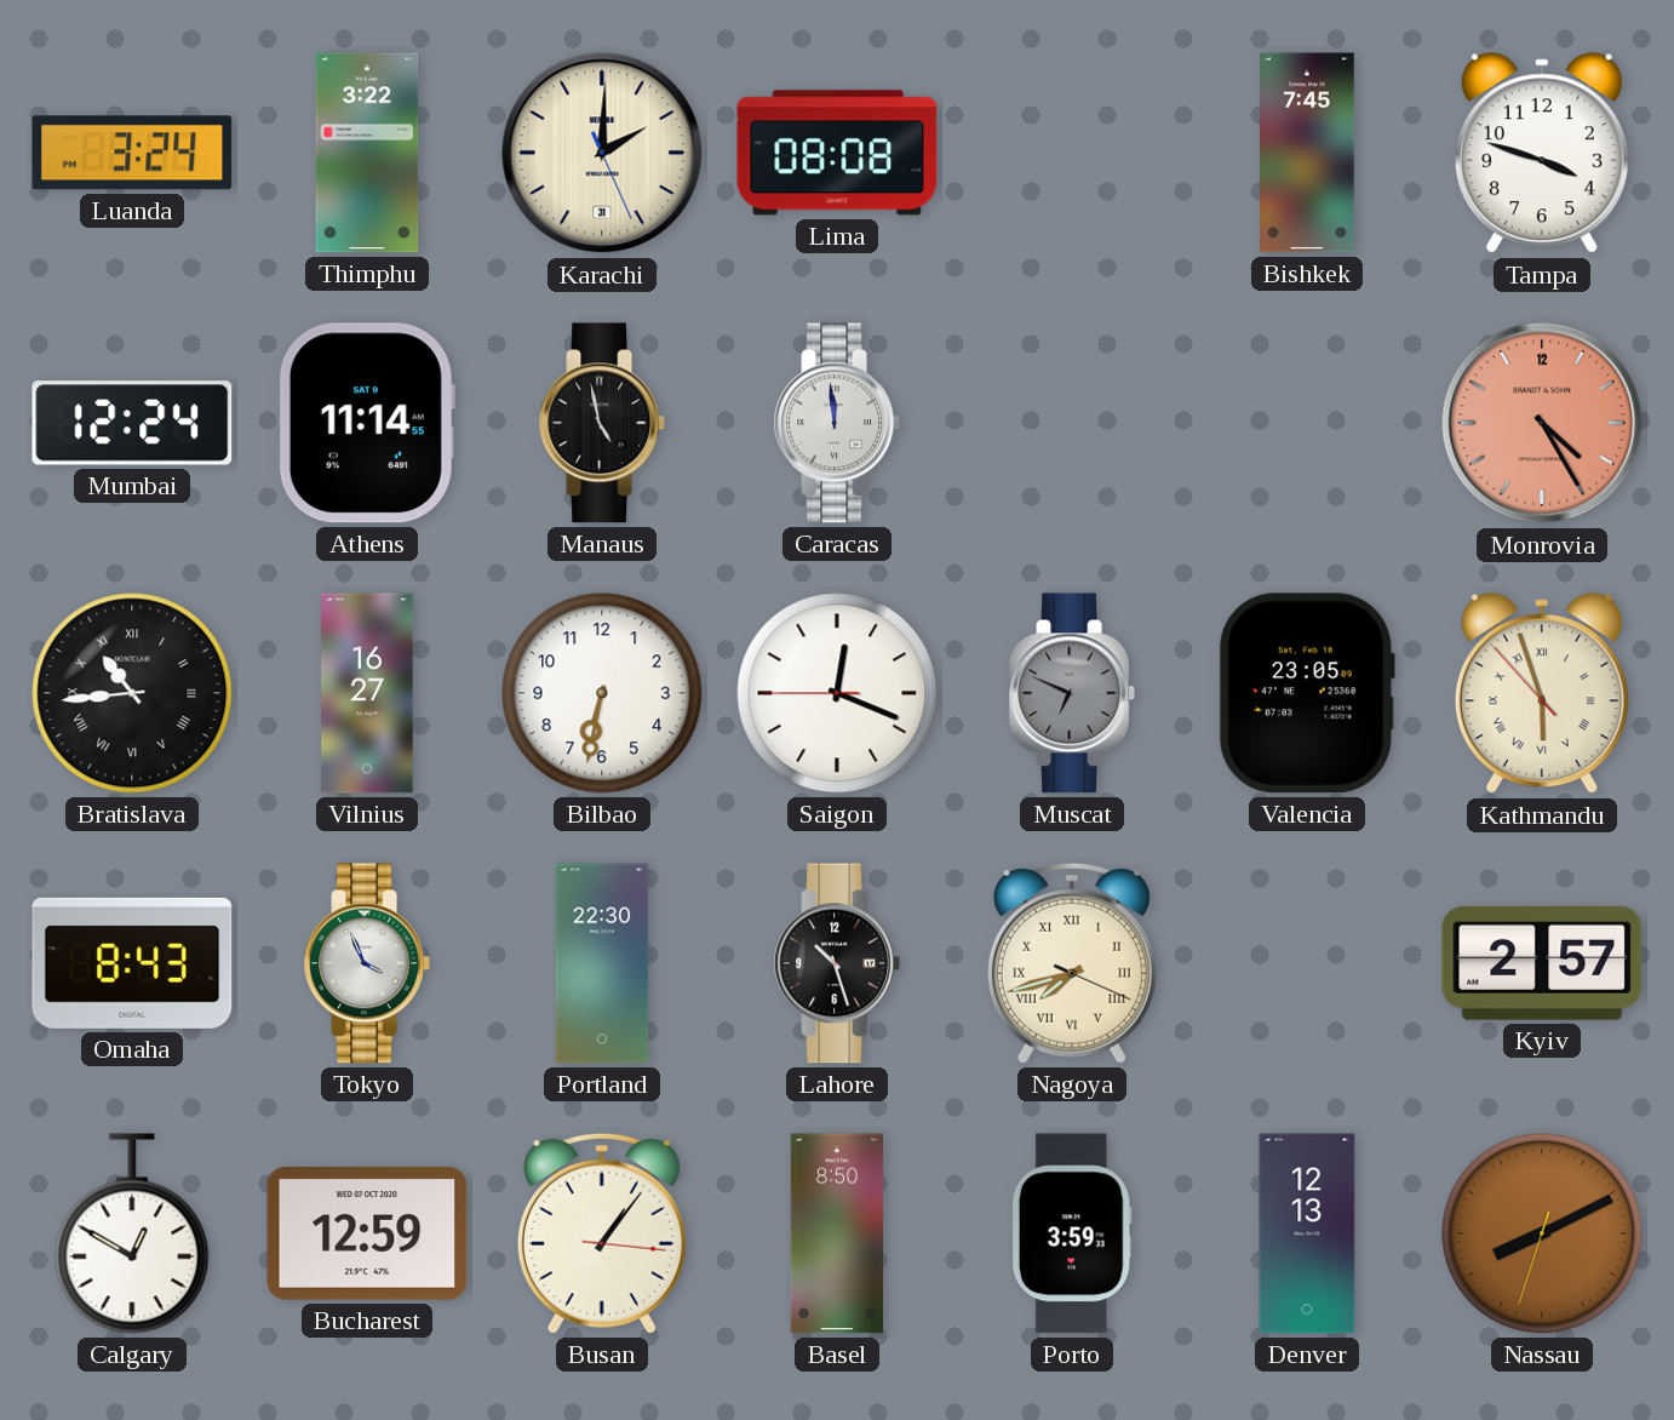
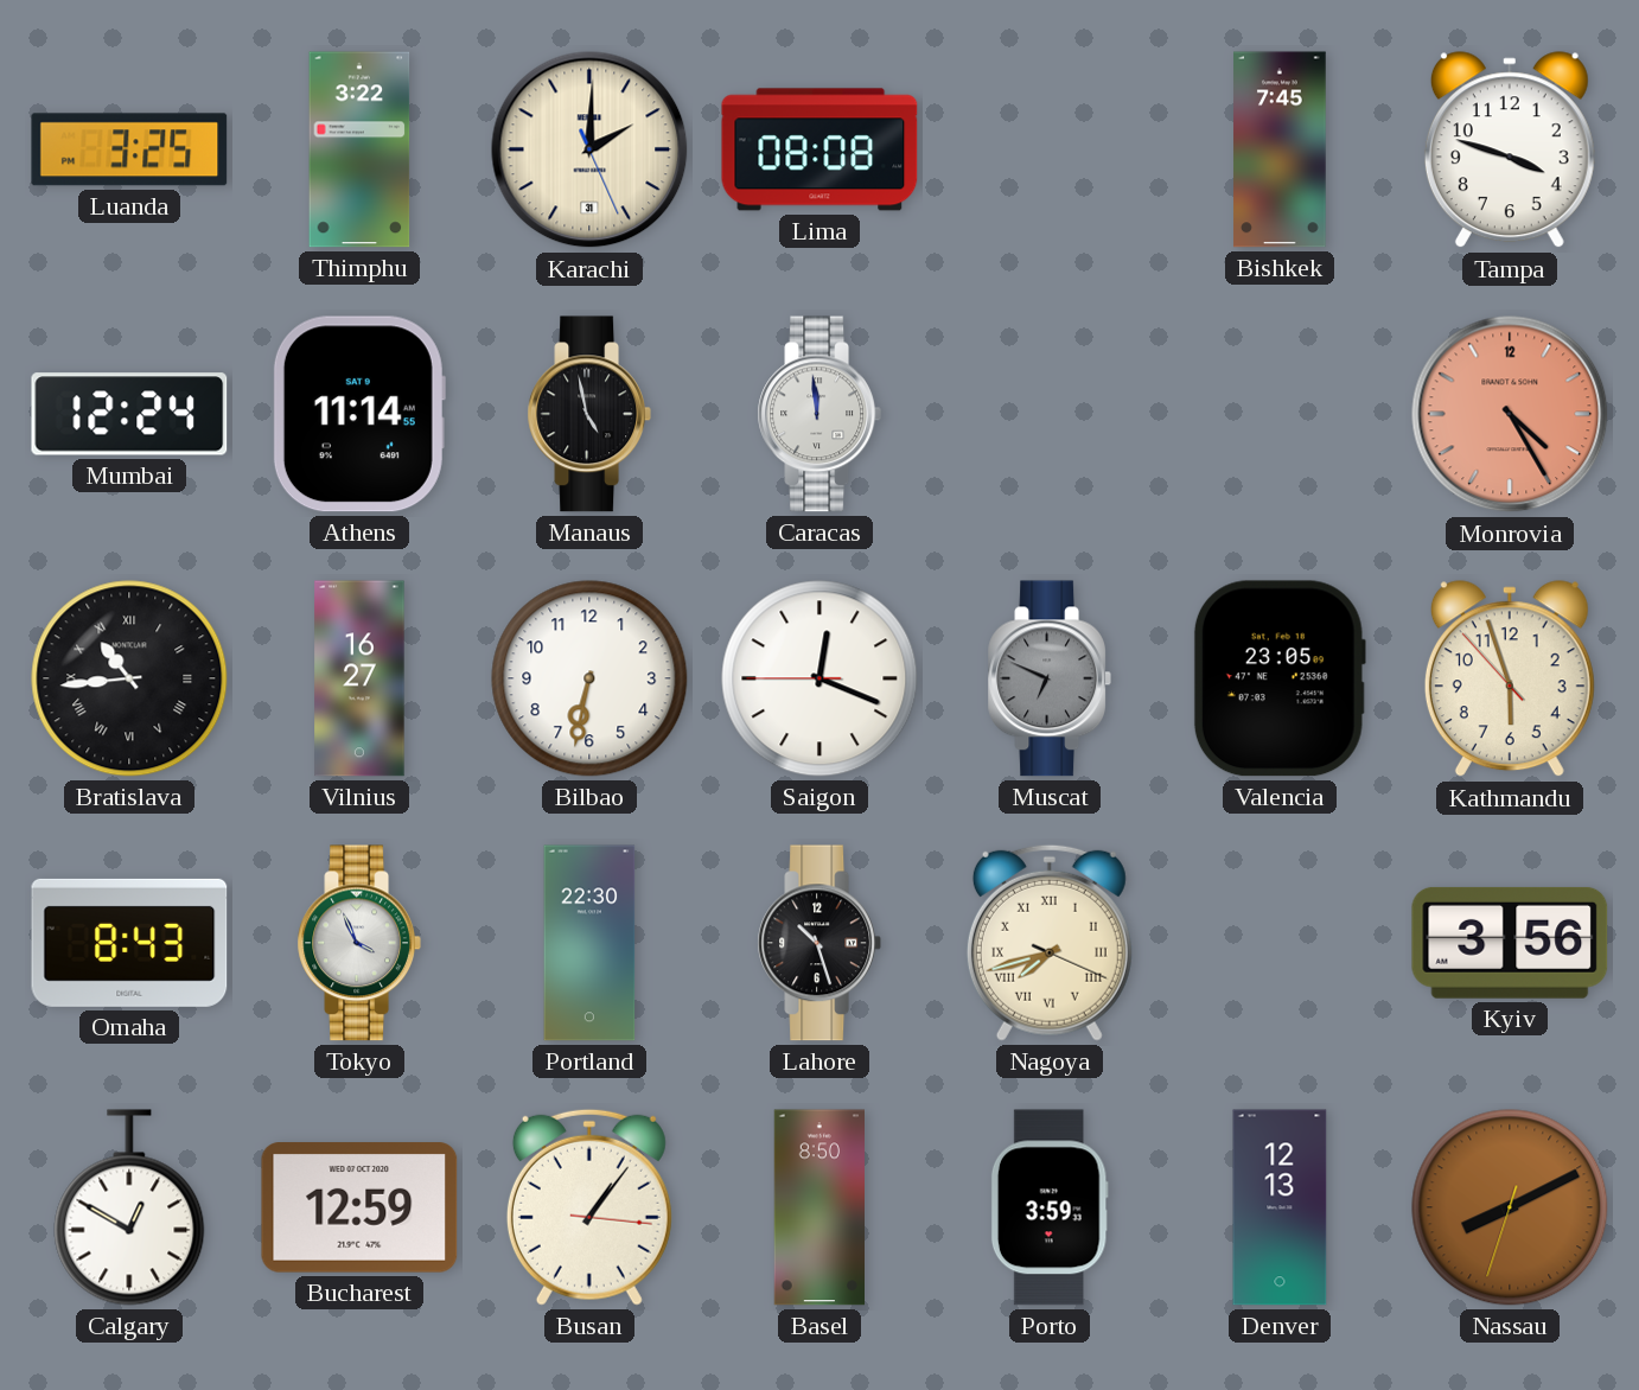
Luanda: 3:24 -> 3:25
Kathmandu numerals: Roman -> Arabic
Kyiv: 2:57 -> 3:56
